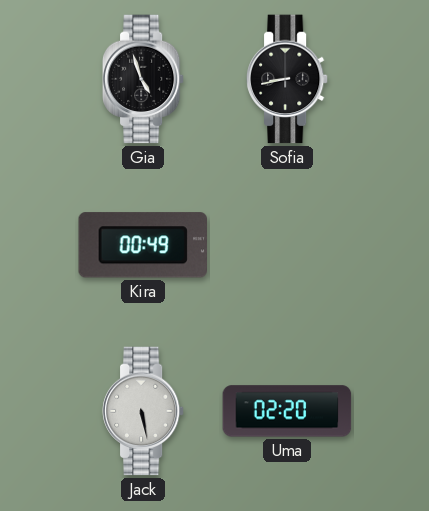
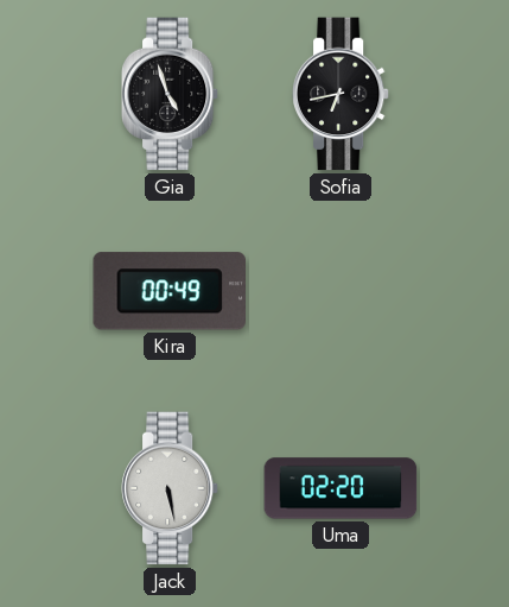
Sofia: 8:43 -> 6:43
